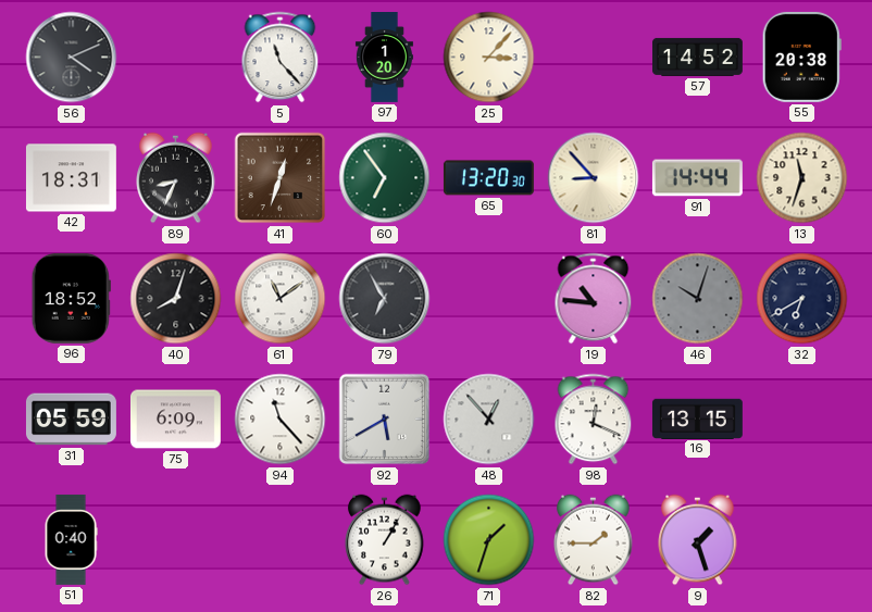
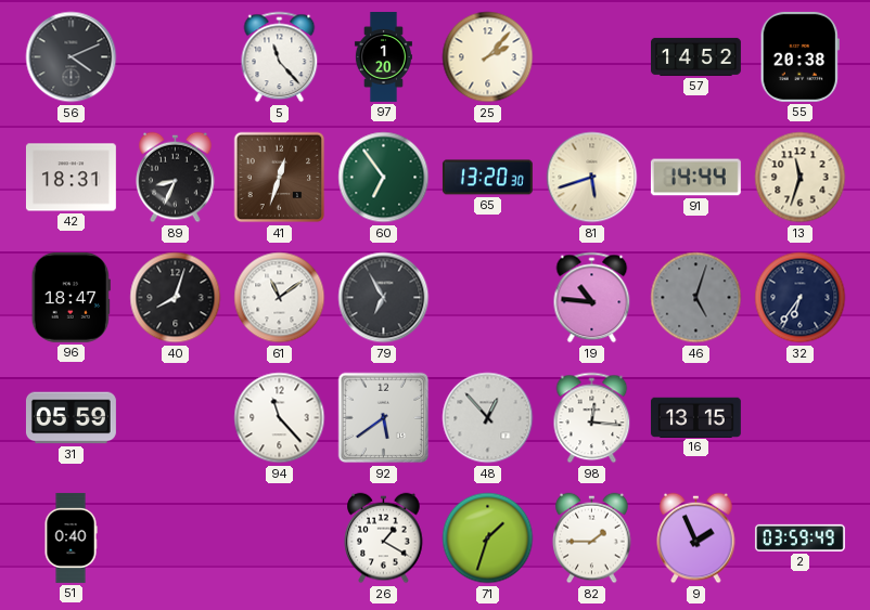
25: 3:07 -> 2:07
81: 8:53 -> 5:42
96: 18:52 -> 18:47
46: 10:03 -> 5:03
32: 6:40 -> 6:36
75: 6:09 -> none
92: 5:40 -> 5:39
98: 12:19 -> 12:16
26: 1:05 -> 1:20
9: 1:27 -> 1:56
2: none -> 03:59
